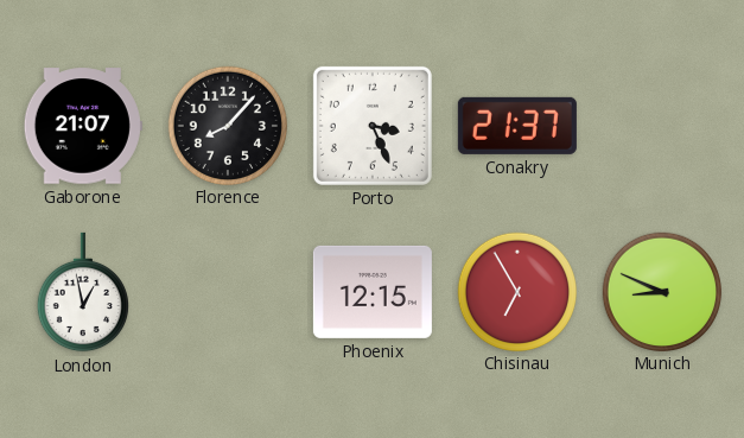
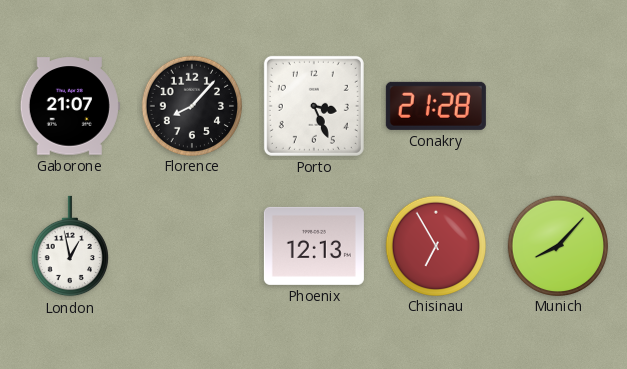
Conakry: 21:37 -> 21:28
Phoenix: 12:15 -> 12:13
Munich: 8:49 -> 8:07
